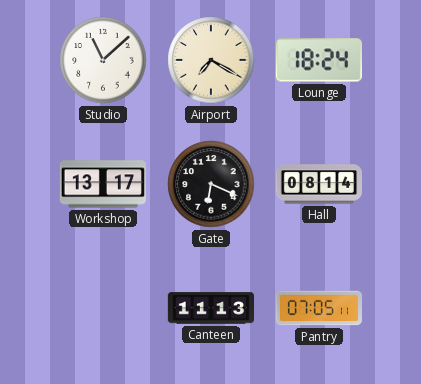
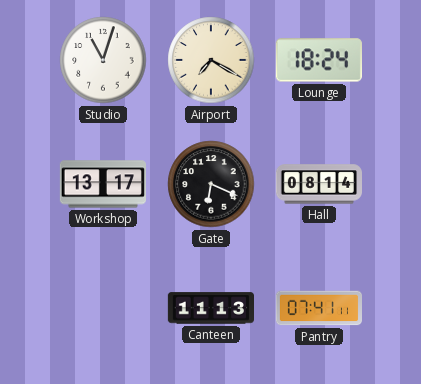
Studio: 11:08 -> 11:03
Pantry: 07:05 -> 07:41
